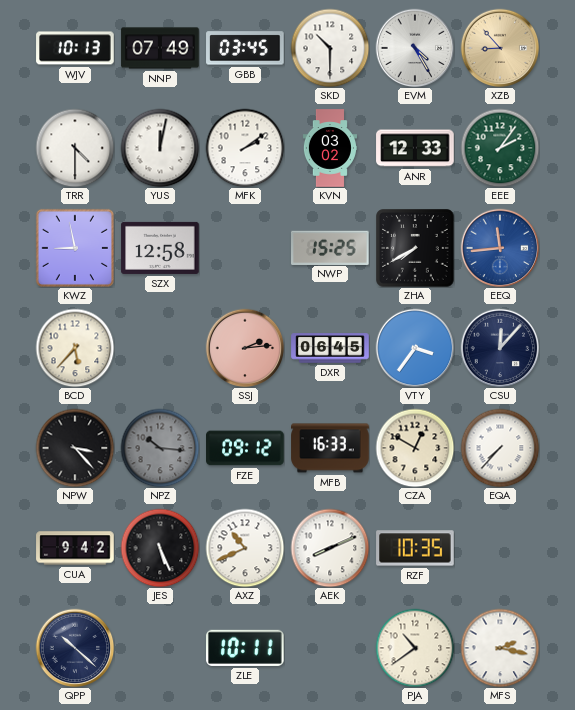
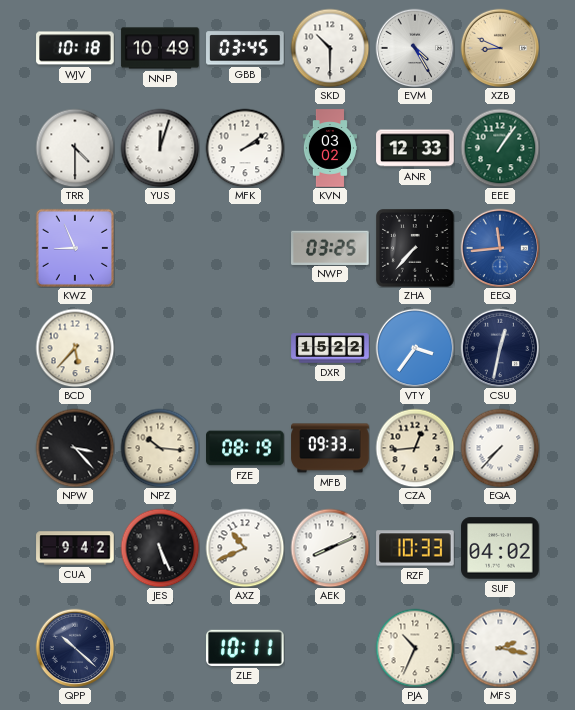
WJV: 10:13 -> 10:18
NNP: 07:49 -> 10:49
XZB: 8:53 -> 8:49
YUS: 12:02 -> 12:03
EEE: 2:06 -> 1:06
KWZ: 8:58 -> 8:56
SZX: 12:58 -> none
NWP: 15:25 -> 03:25
ZHA: 7:40 -> 7:37
SSJ: 2:14 -> none
DXR: 06:45 -> 15:22
CSU: 12:07 -> 12:32
NPZ dial: grey -> cream
FZE: 09:12 -> 08:19
MFB: 16:33 -> 09:33
CZA: 12:50 -> 12:44
RZF: 10:35 -> 10:33
SUF: none -> 04:02
PJA: 10:39 -> 10:34
